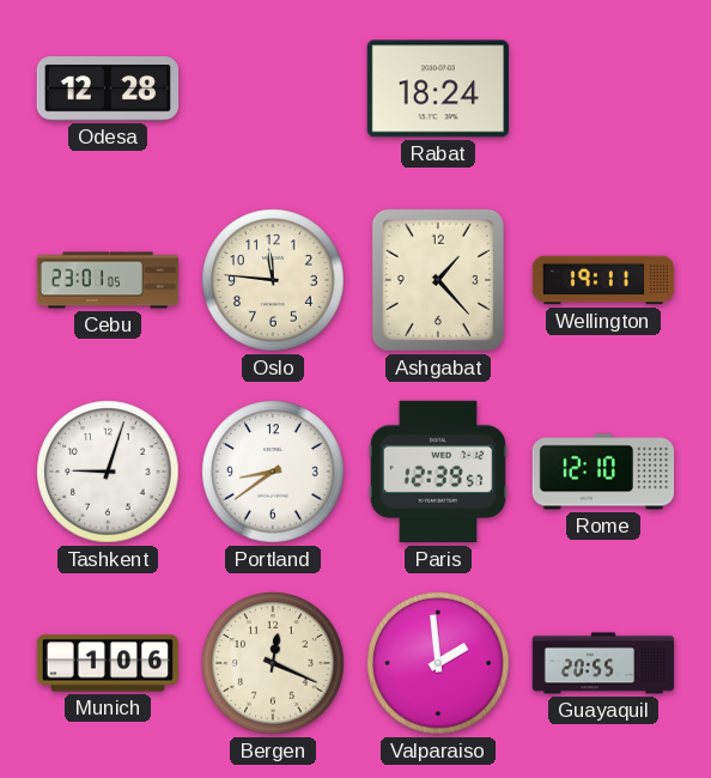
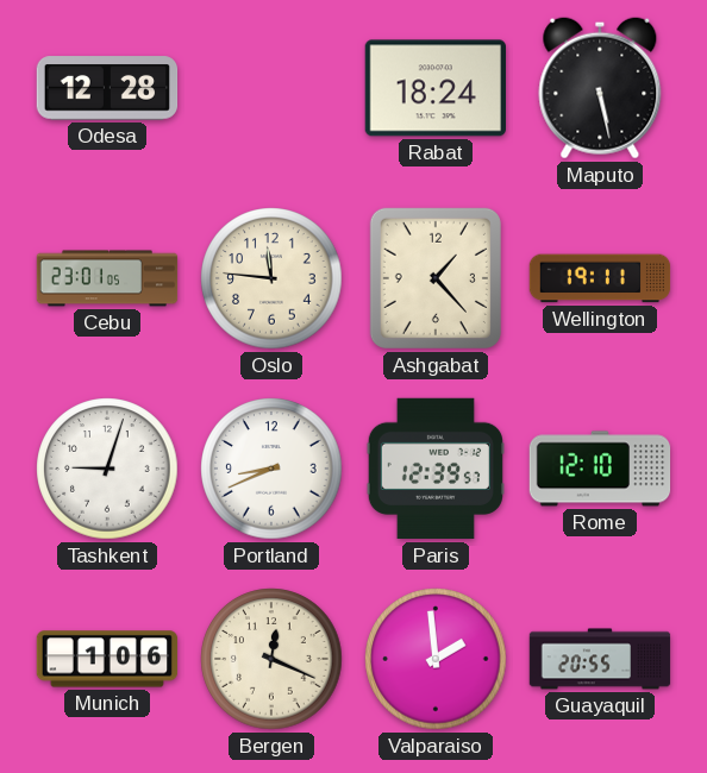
Maputo: none -> 5:28
Portland: 8:39 -> 8:41
